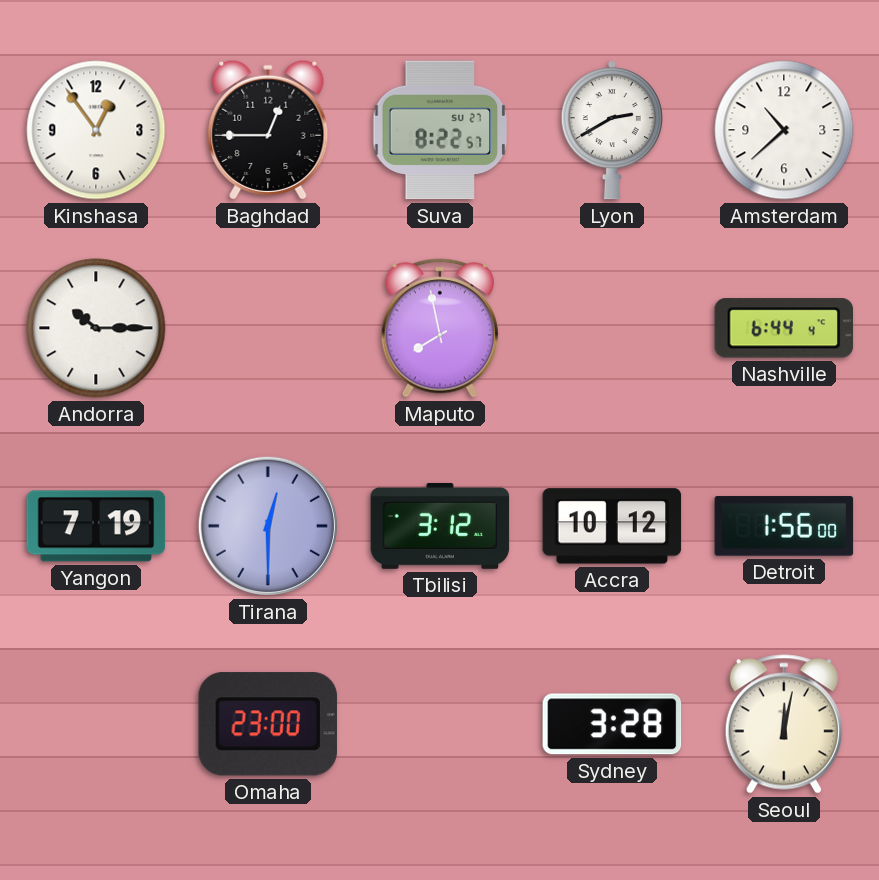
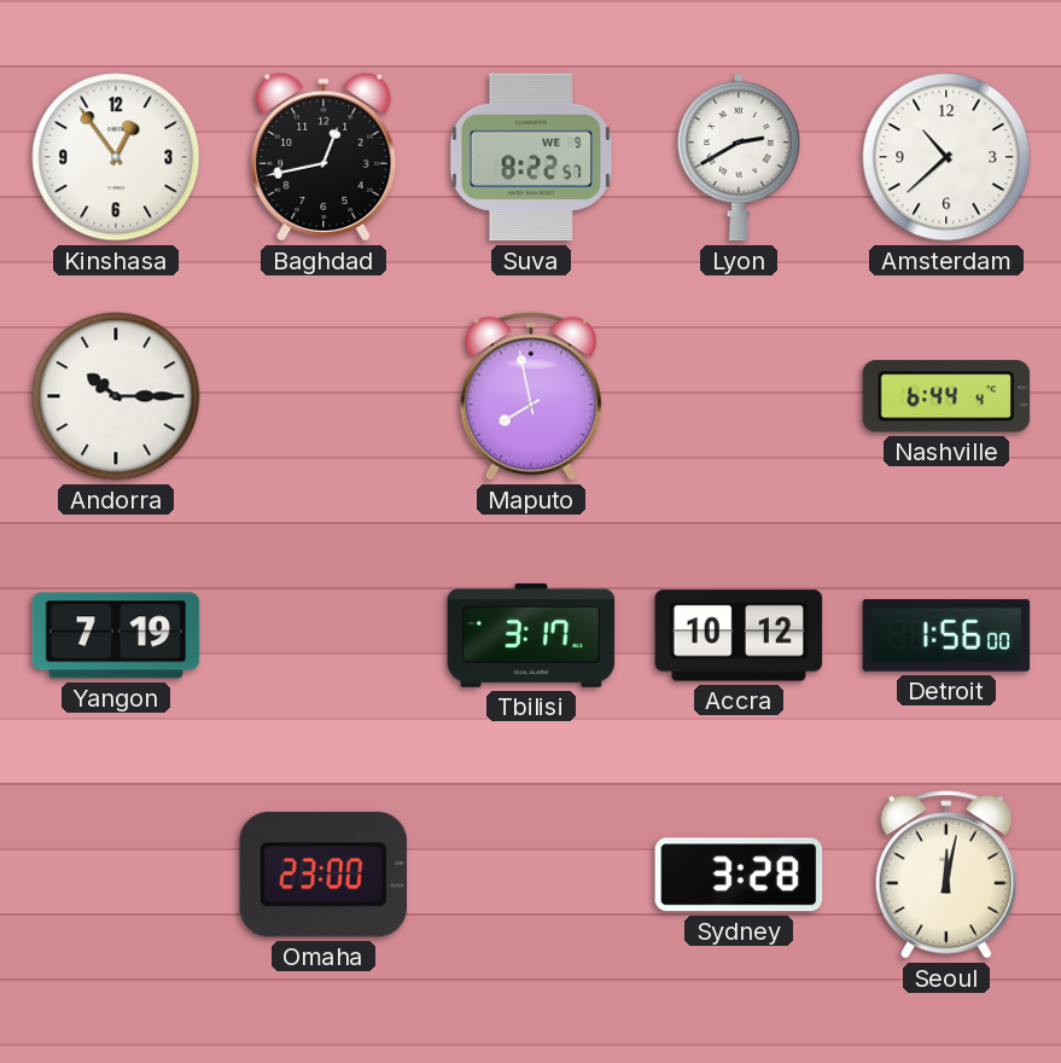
Baghdad: 12:45 -> 12:43
Suva date: SU 27 -> WE 9
Tirana: 12:30 -> none
Tbilisi: 3:12 -> 3:17
